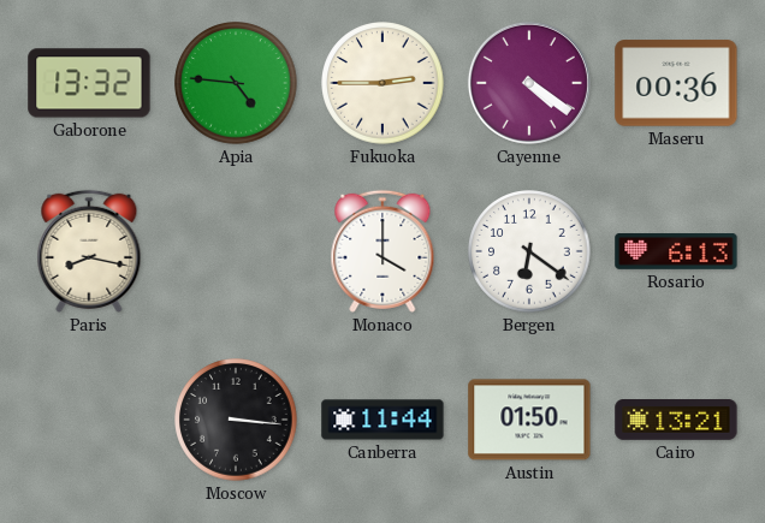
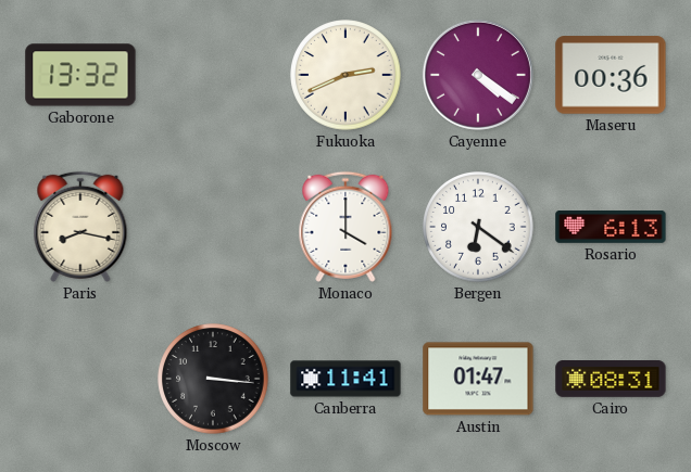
Apia: 4:46 -> none
Fukuoka: 2:45 -> 2:41
Canberra: 11:44 -> 11:41
Austin: 01:50 -> 01:47
Cairo: 13:21 -> 08:31
